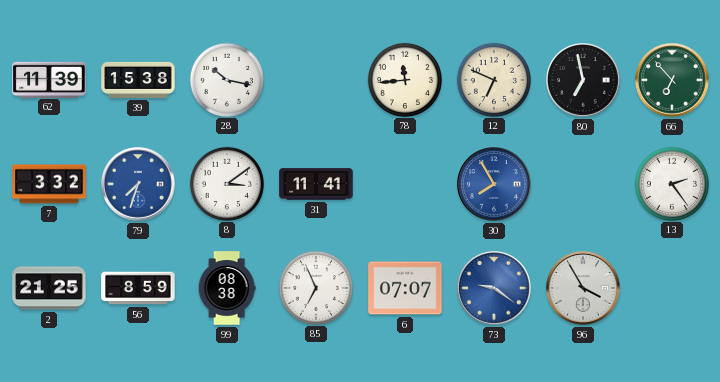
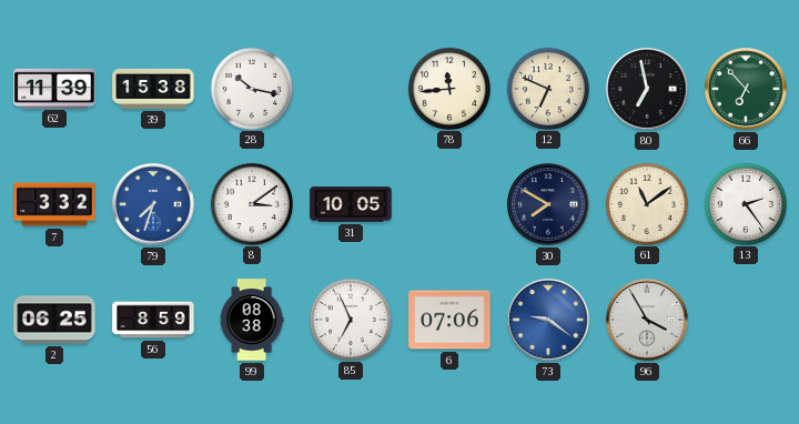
31: 11:41 -> 10:05
30: 7:55 -> 7:50
30 dial: blue -> navy
61: none -> 11:09
2: 21:25 -> 06:25
6: 07:07 -> 07:06
